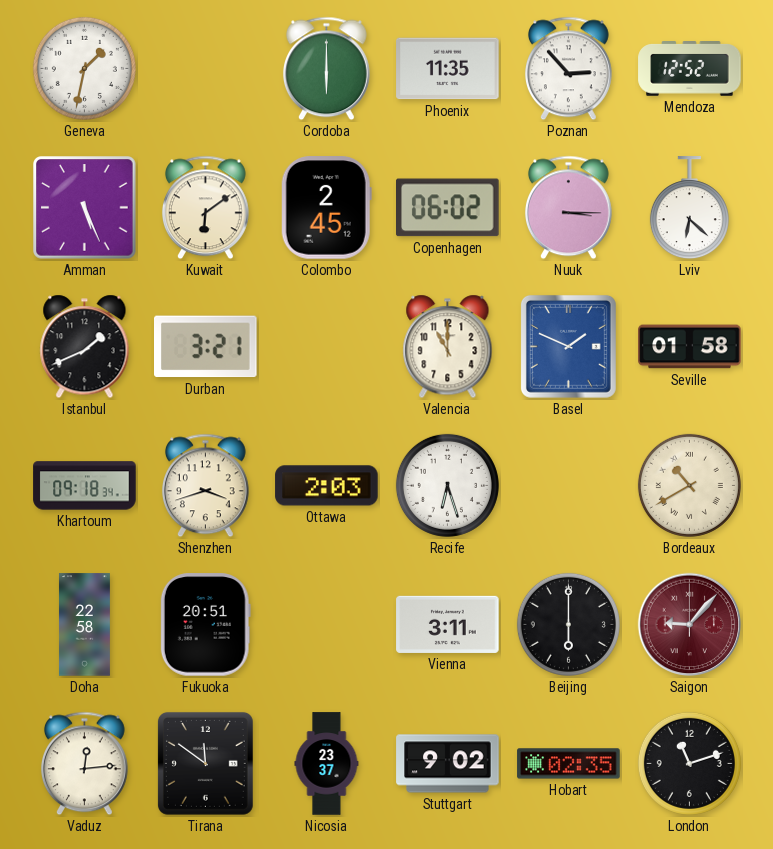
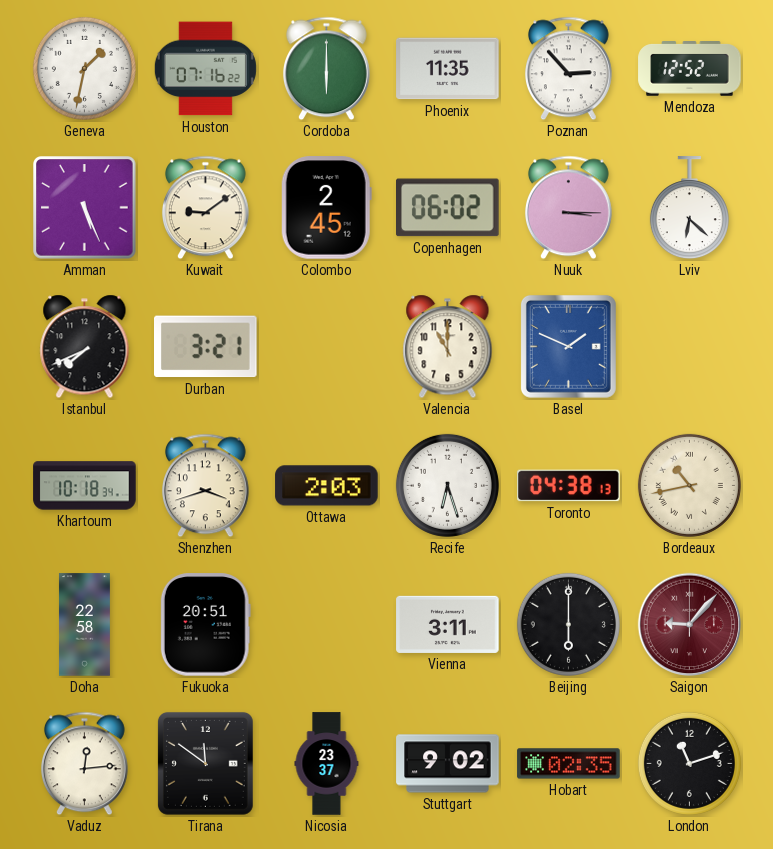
Houston: none -> 07:16
Kuwait: 6:09 -> 9:09
Istanbul: 1:41 -> 7:41
Seville: 01:58 -> none
Khartoum: 09:18 -> 10:18
Toronto: none -> 04:38
Bordeaux: 10:40 -> 10:43
